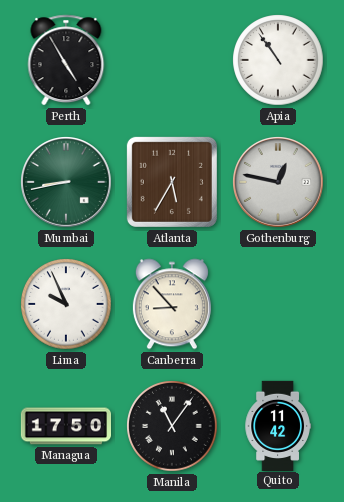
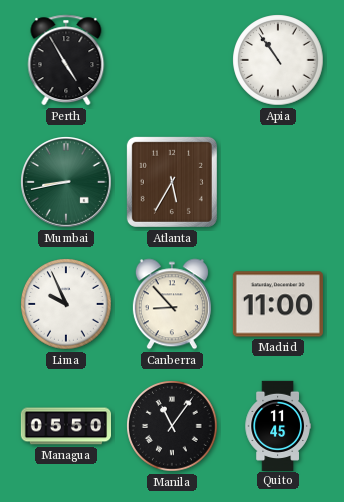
Gothenburg: 12:47 -> none
Madrid: none -> 11:00
Managua: 17:50 -> 05:50
Quito: 11:42 -> 11:45
